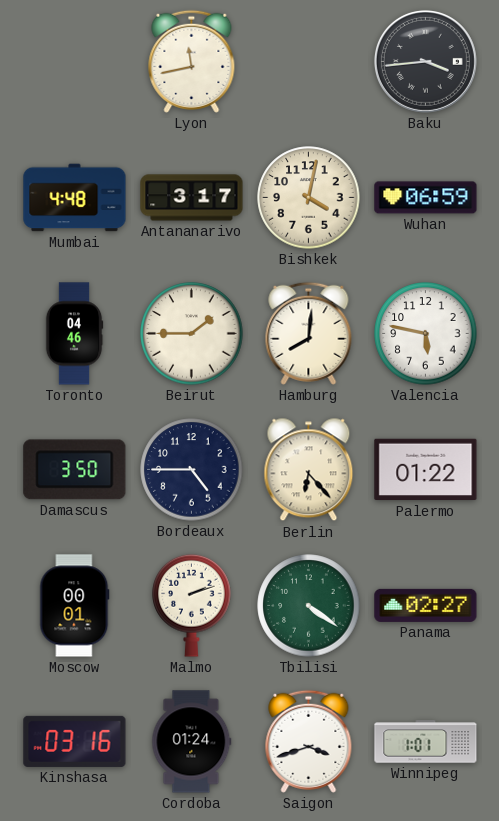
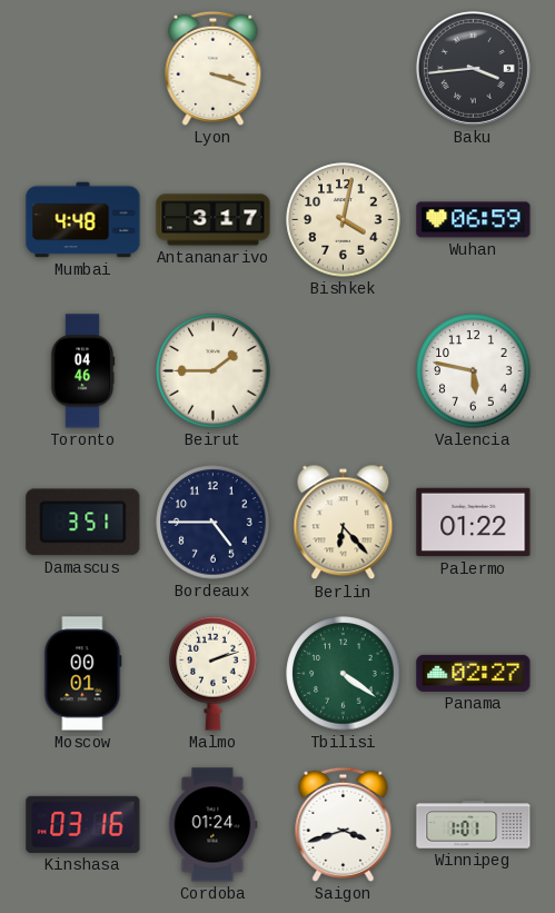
Lyon: 11:43 -> 3:18
Hamburg: 8:01 -> none
Damascus: 3:50 -> 3:51
